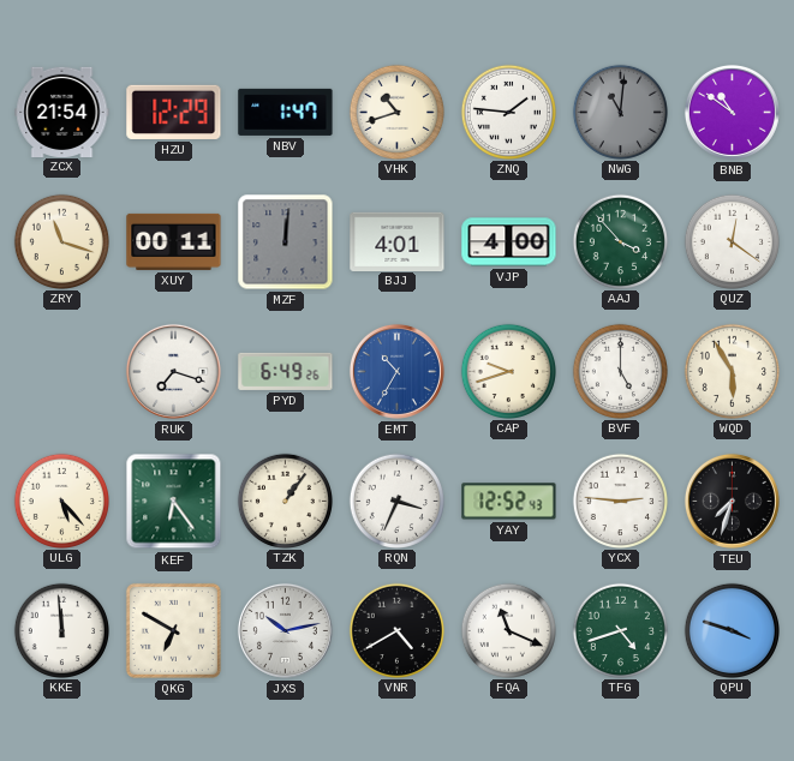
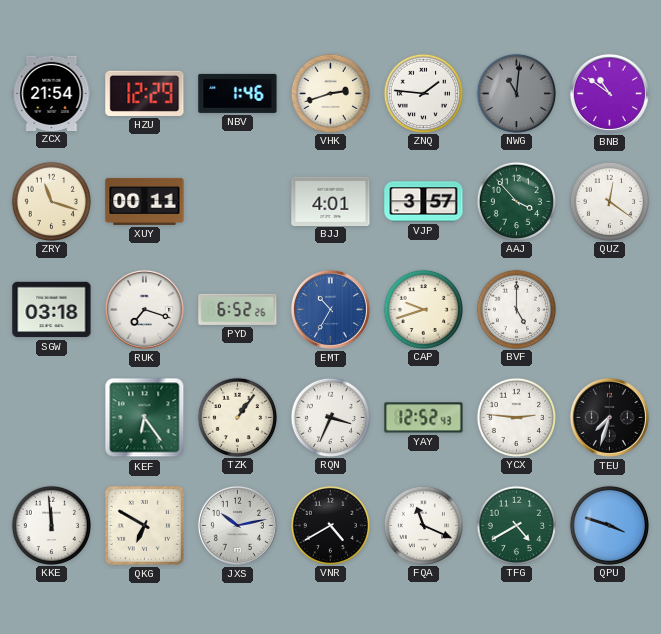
NBV: 1:47 -> 1:46
VHK: 10:42 -> 2:42
MZF: 12:01 -> none
VJP: 4:00 -> 3:57
SGW: none -> 03:18
PYD: 6:49 -> 6:52
WQD: 5:55 -> none
ULG: 5:23 -> none
TFG: 4:42 -> 4:40
